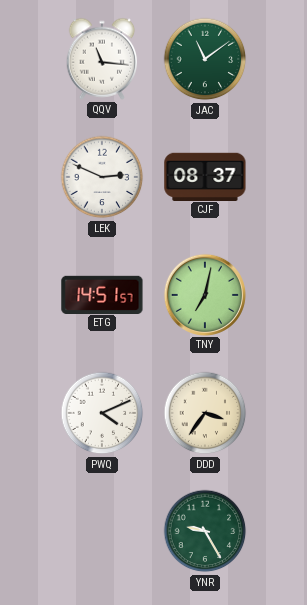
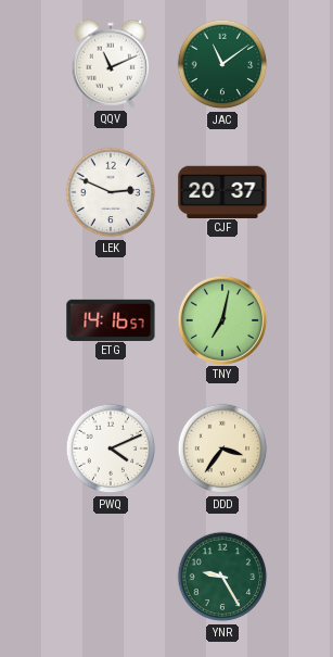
QQV: 11:16 -> 11:11
CJF: 08:37 -> 20:37
ETG: 14:51 -> 14:16
